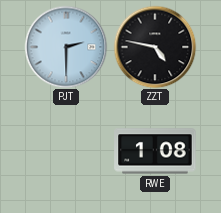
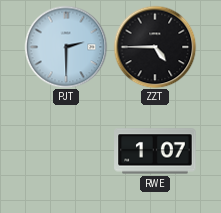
ZZT: 4:47 -> 4:45
RWE: 1:08 -> 1:07
